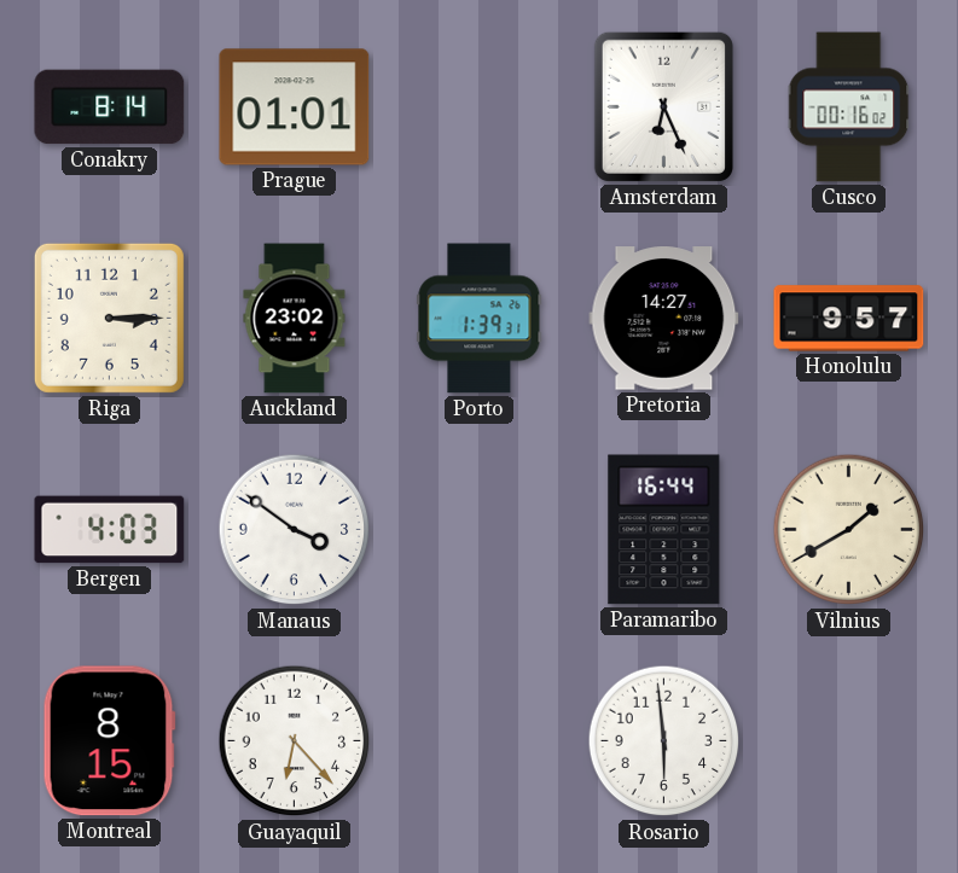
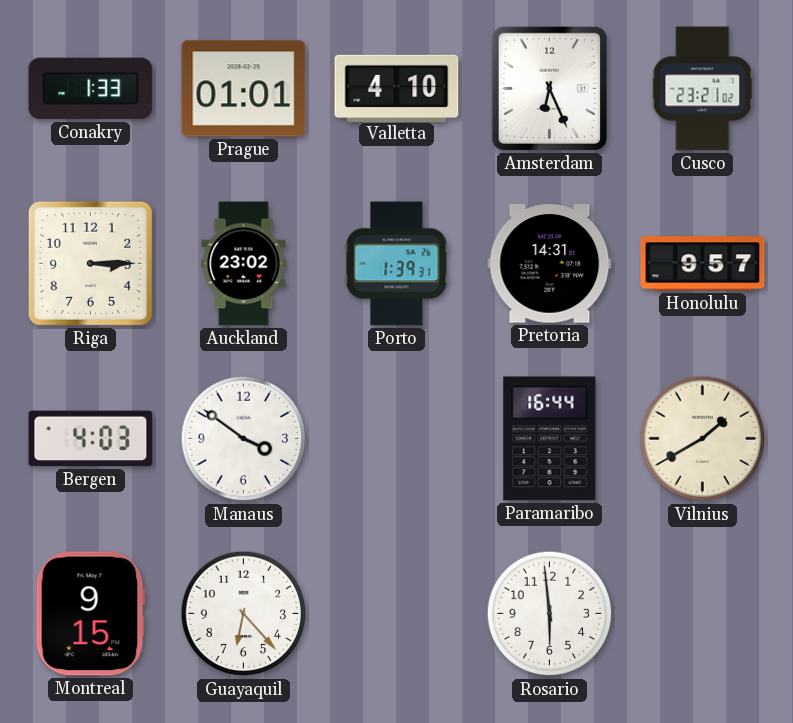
Conakry: 8:14 -> 1:33
Valletta: none -> 4:10
Cusco: 00:16 -> 23:21
Pretoria: 14:27 -> 14:31
Montreal: 8:15 -> 9:15
